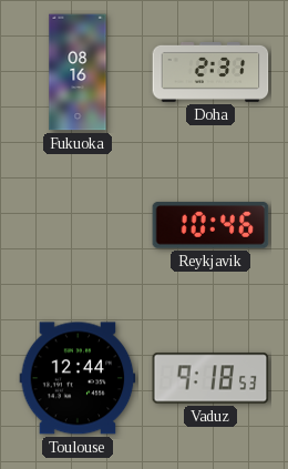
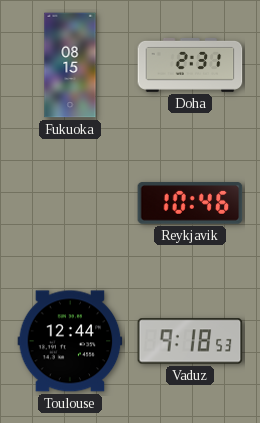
Fukuoka: 08:16 -> 08:15
